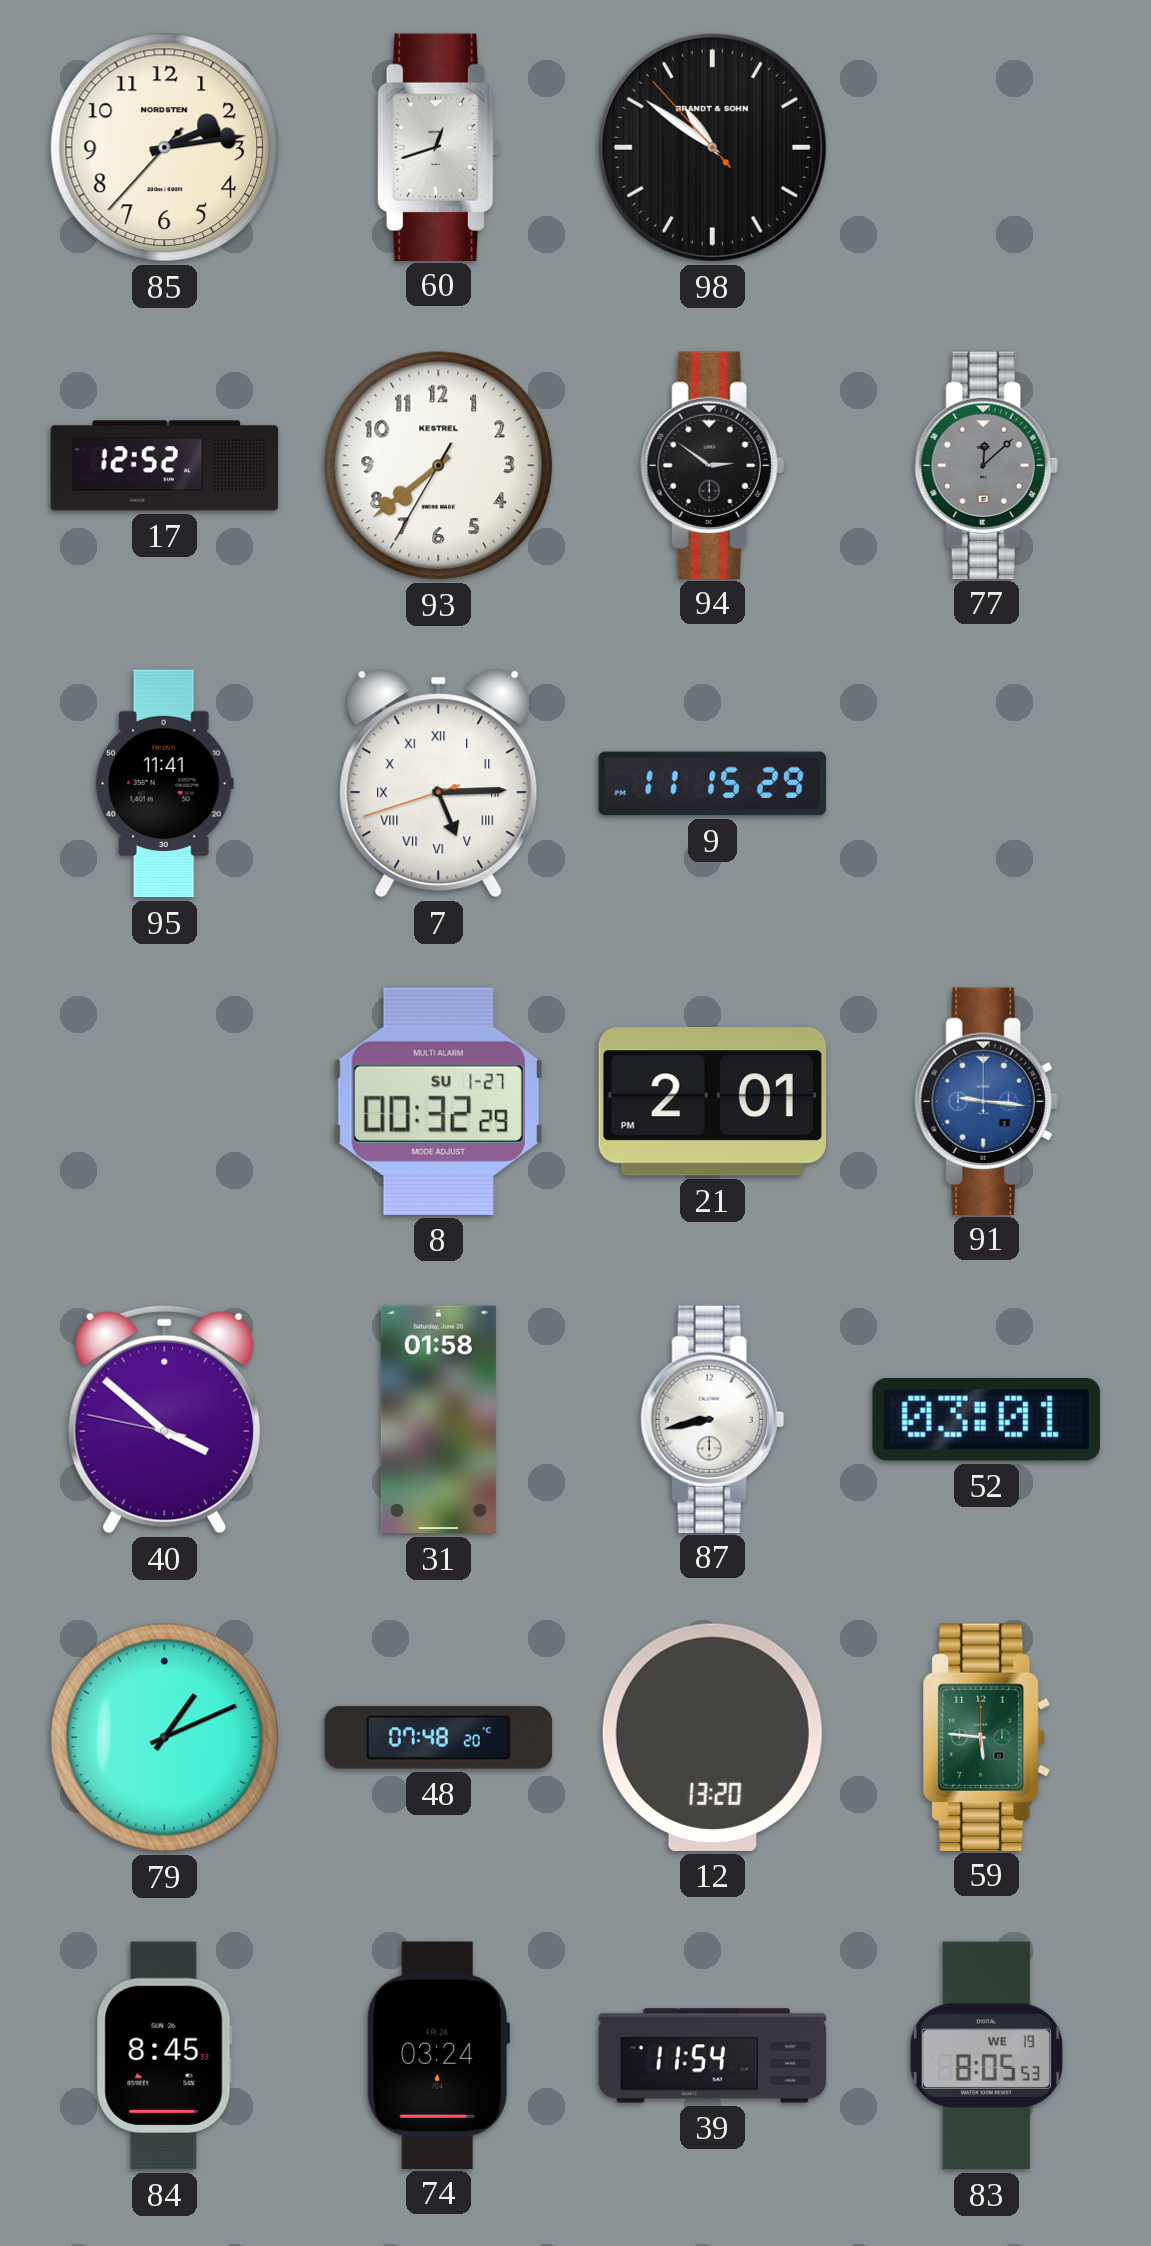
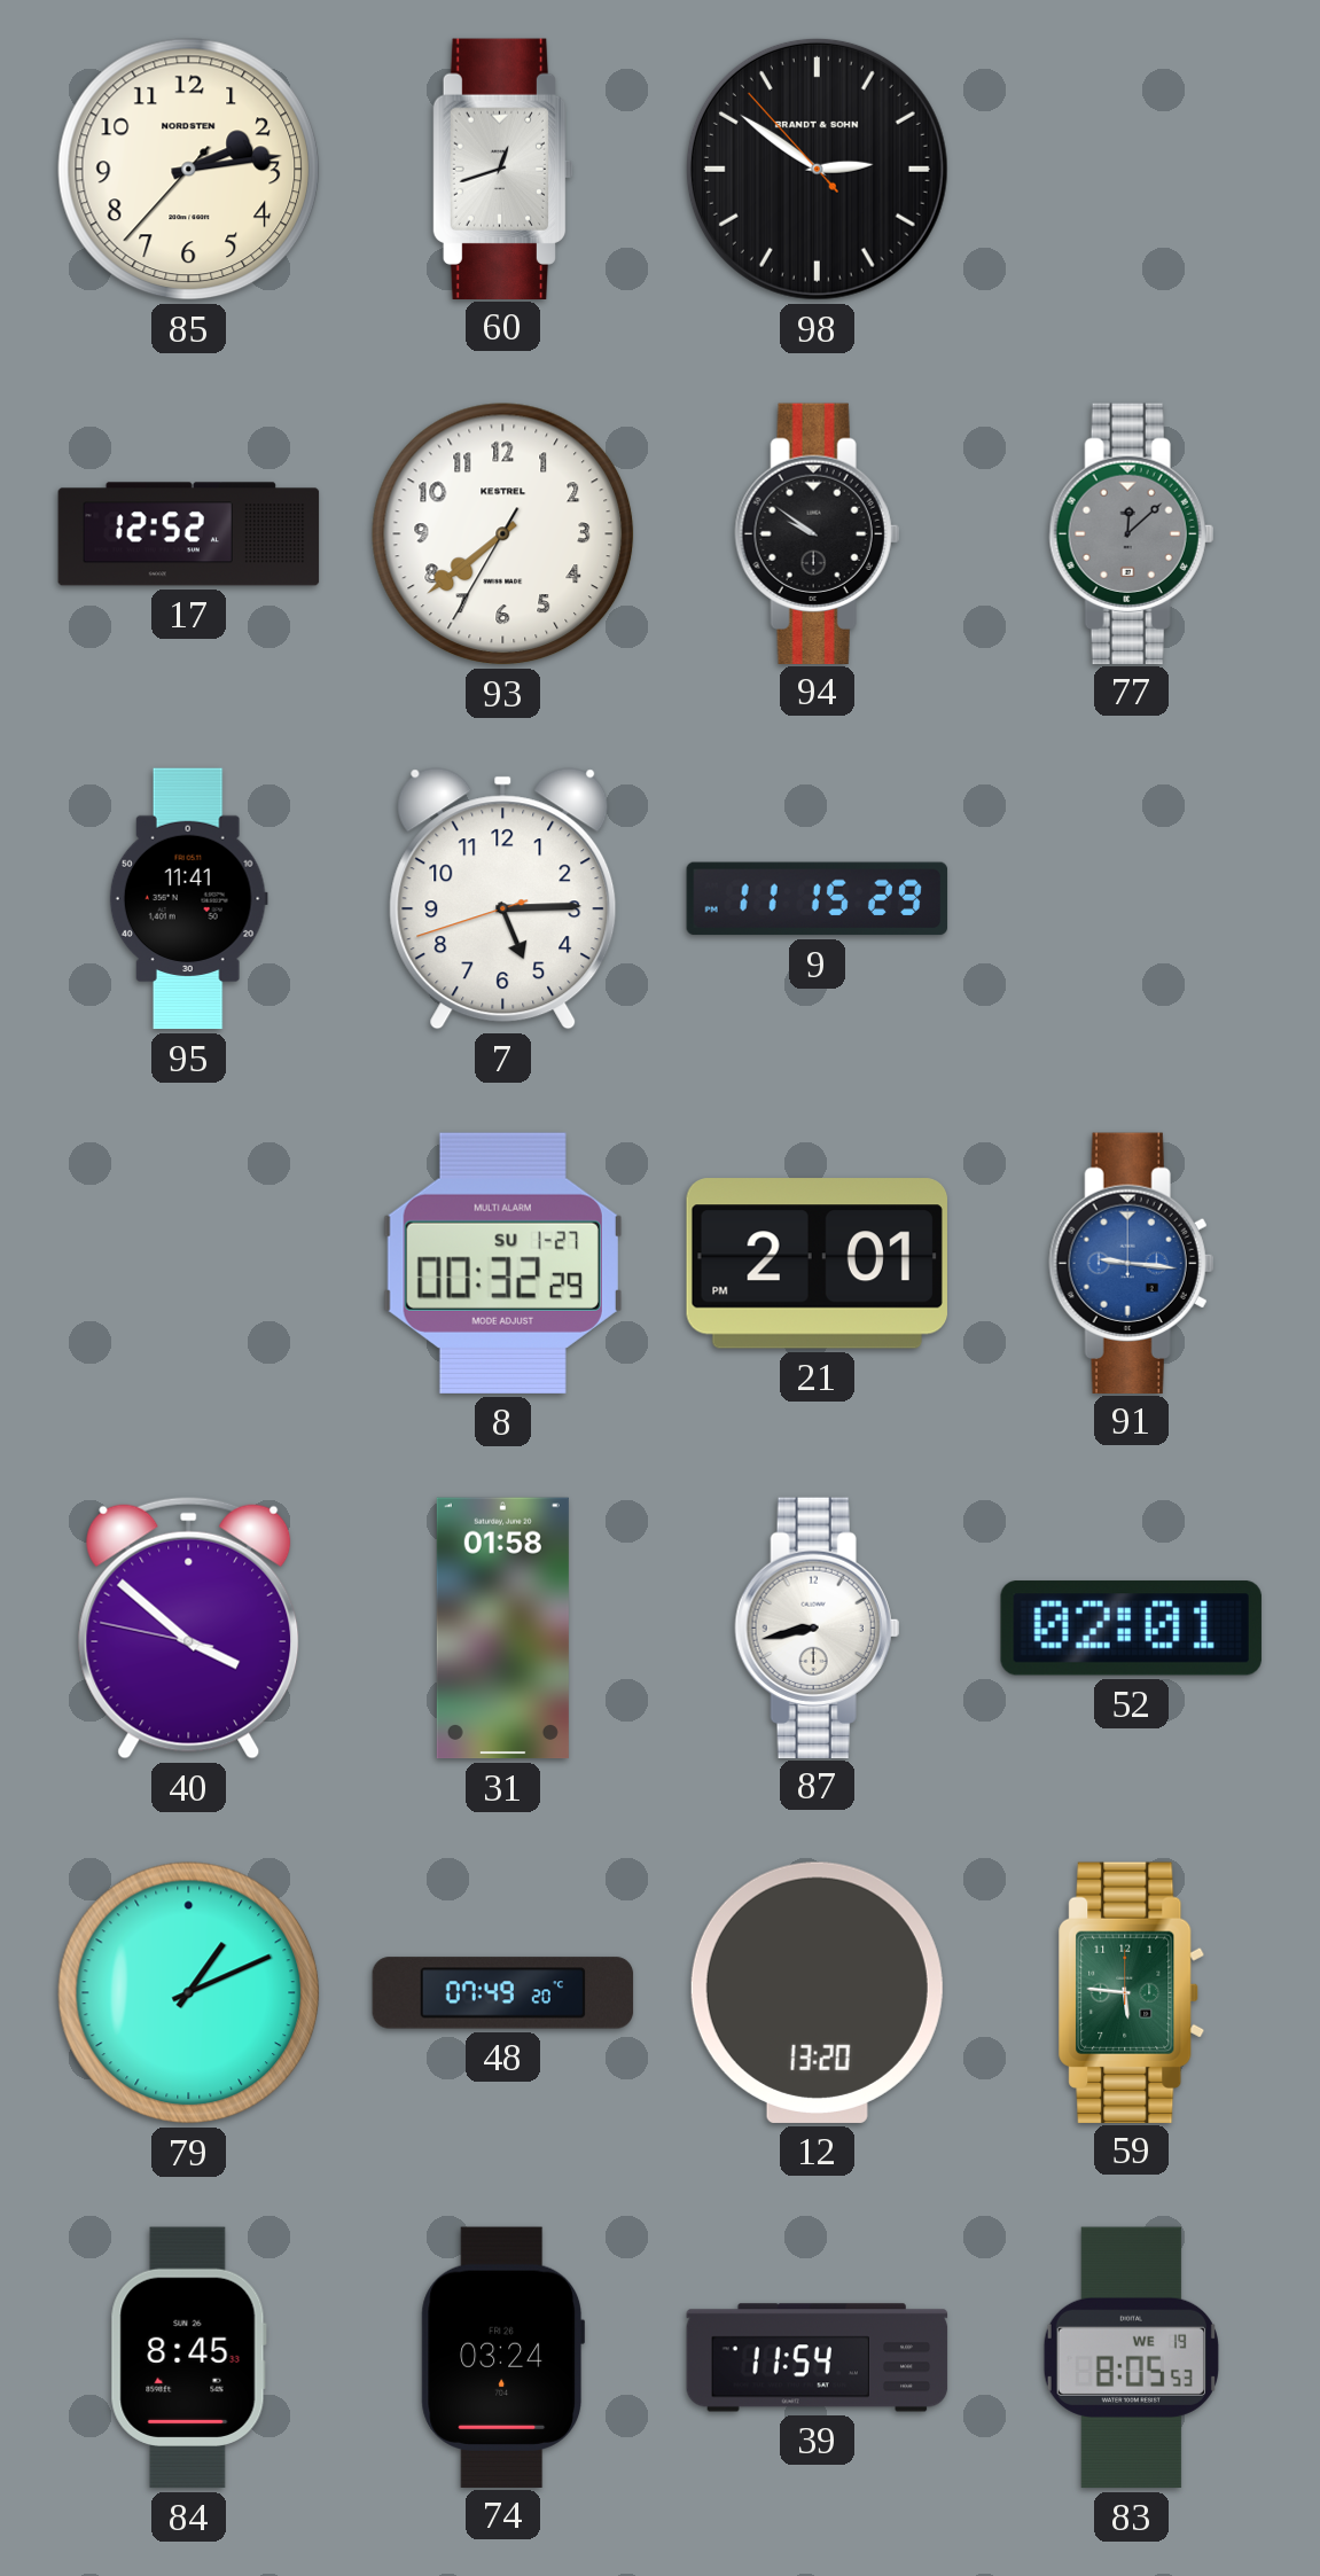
98: 10:50 -> 2:50
94: 2:51 -> 9:51
7 numerals: Roman -> Arabic
52: 03:01 -> 02:01
48: 07:48 -> 07:49
